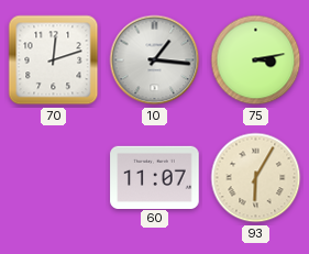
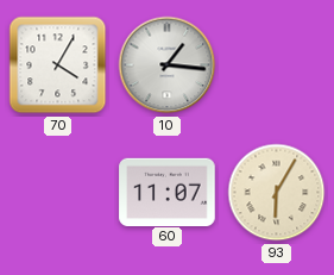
70: 12:12 -> 4:05
75: 3:13 -> none
